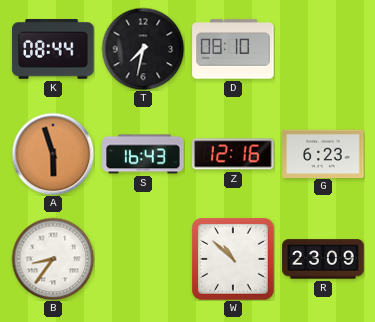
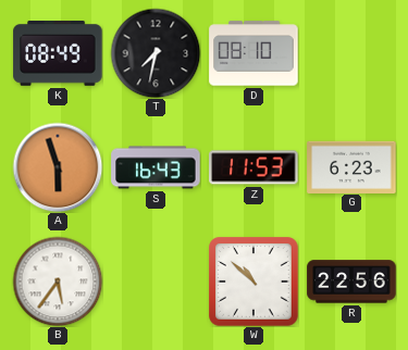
K: 08:44 -> 08:49
Z: 12:16 -> 11:53
B: 8:36 -> 5:36
R: 23:09 -> 22:56
